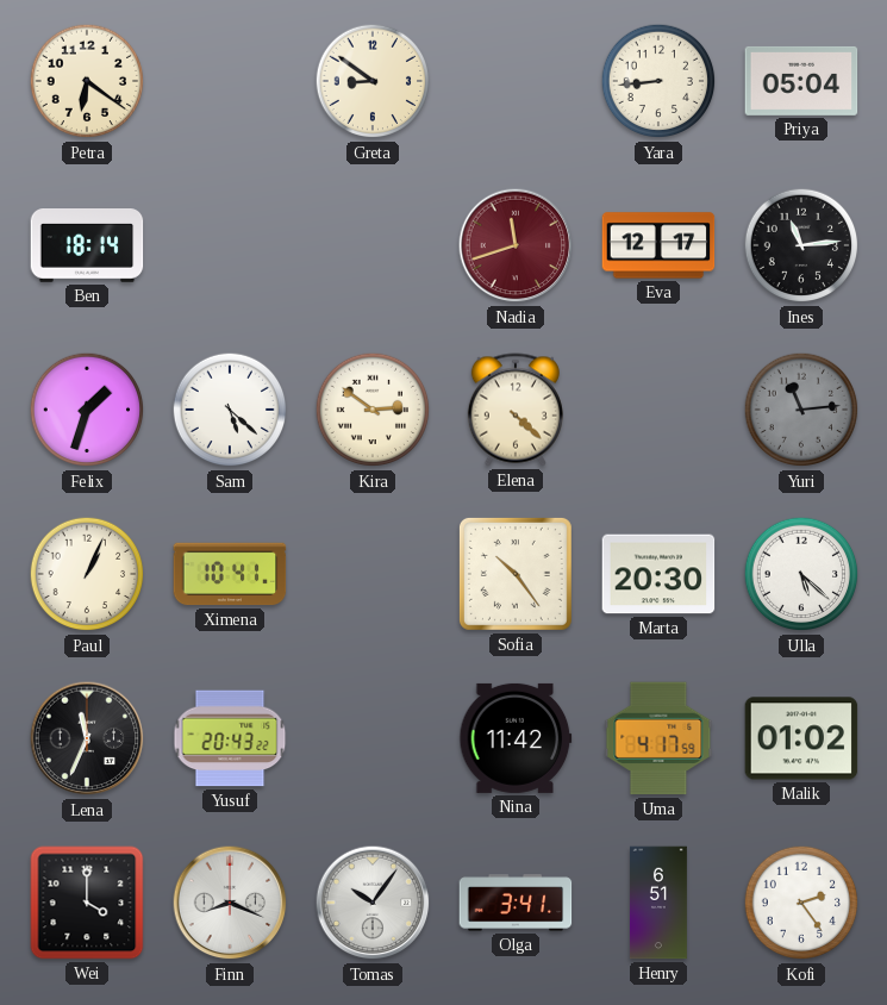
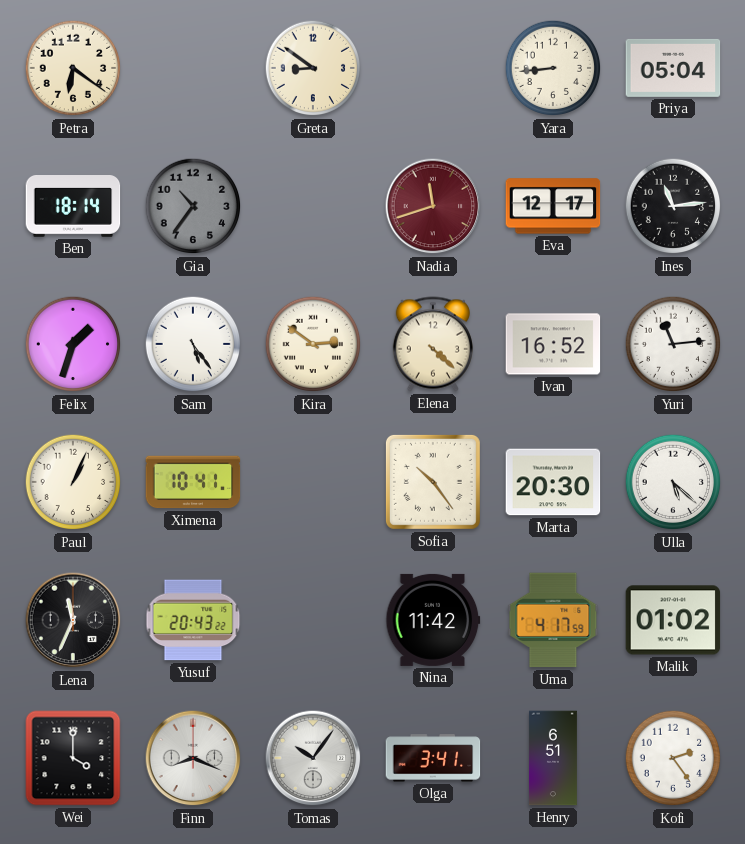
Gia: none -> 10:36
Sam: 5:22 -> 5:24
Ivan: none -> 16:52
Yuri dial: grey -> white
